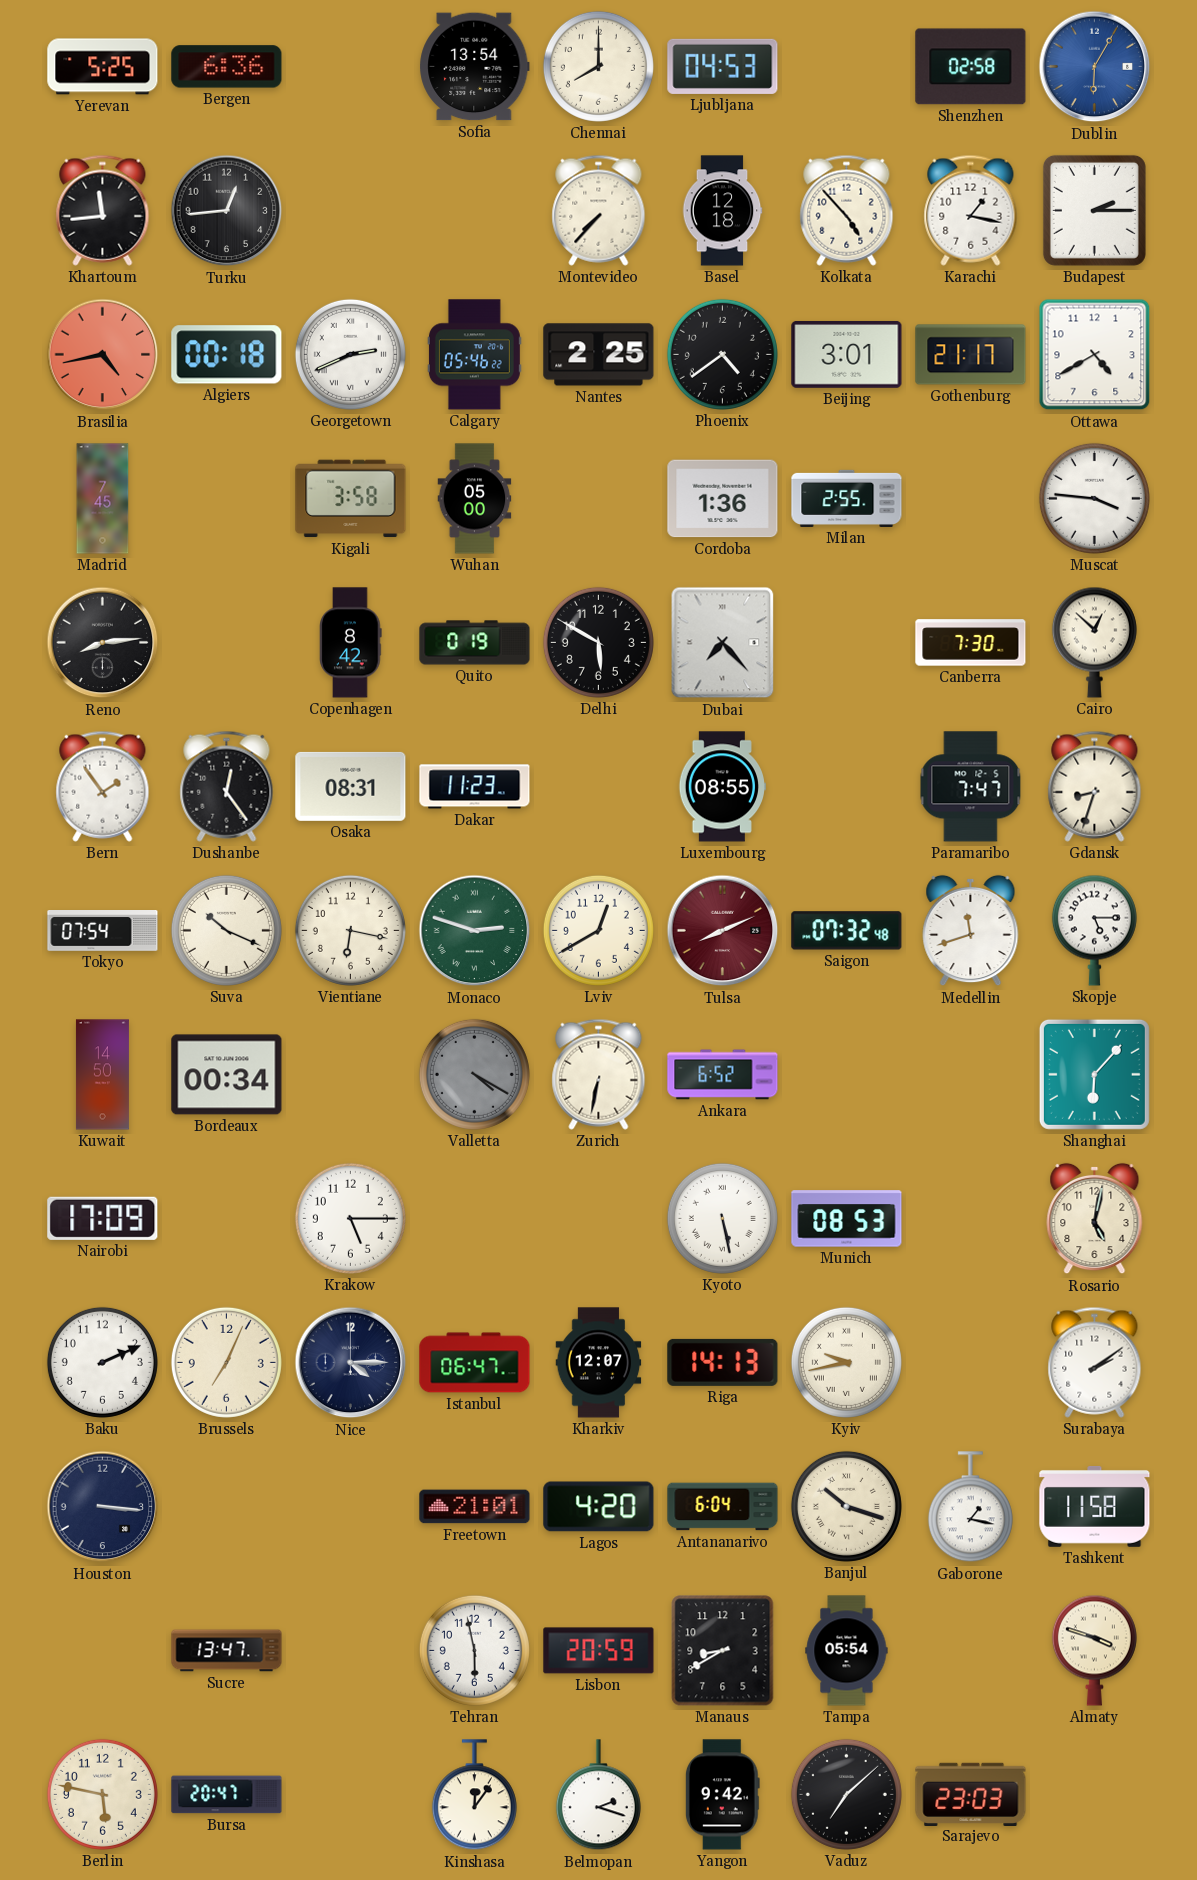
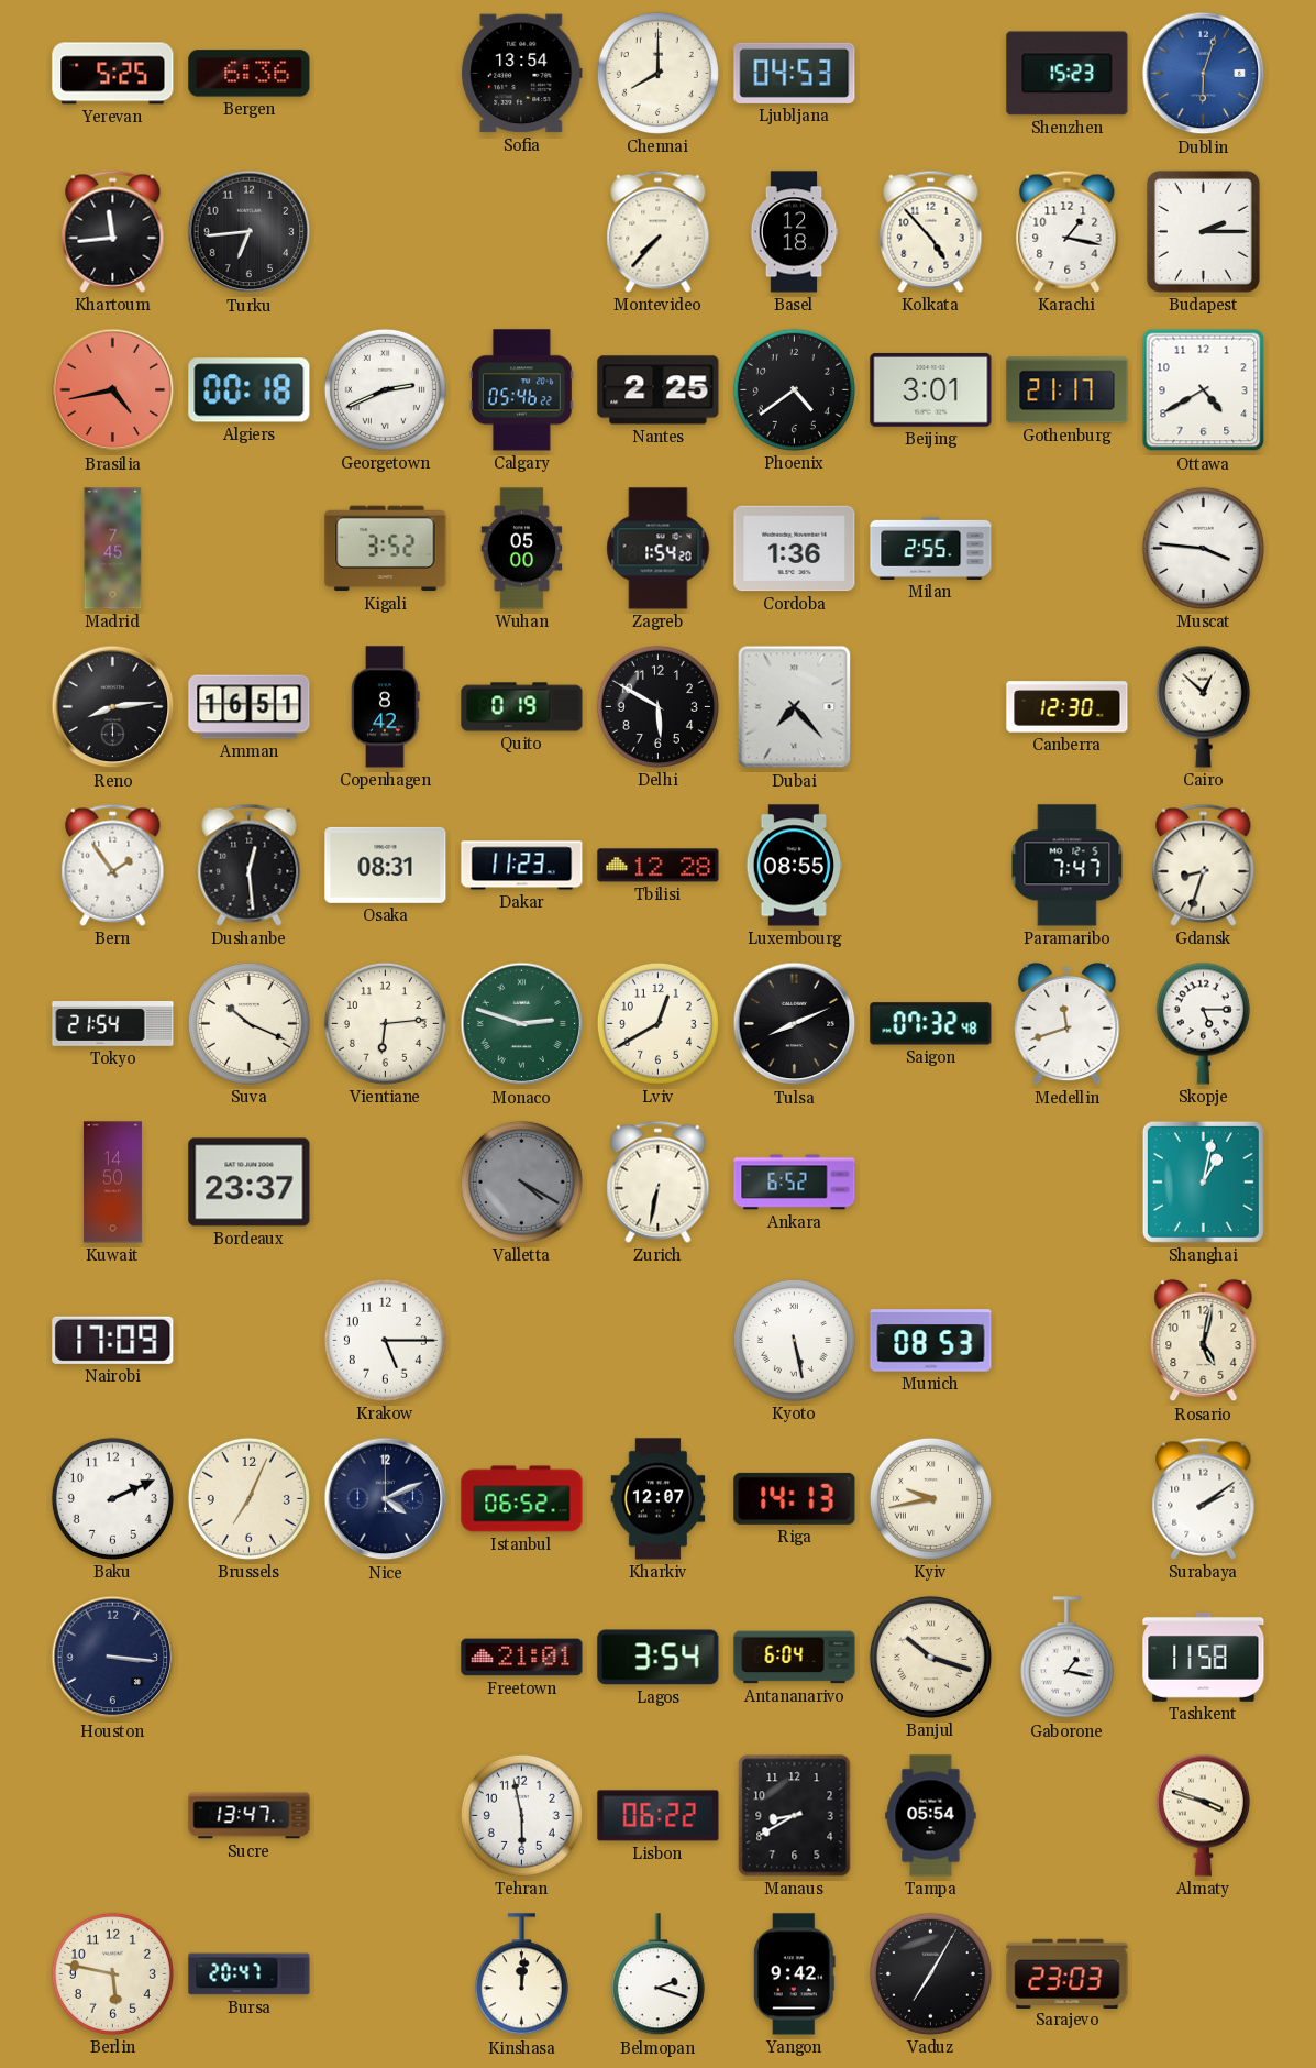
Shenzhen: 02:58 -> 15:23
Dublin: 6:05 -> 6:03
Turku: 12:44 -> 6:44
Kigali: 3:58 -> 3:52
Zagreb: none -> 1:54
Amman: none -> 16:51
Canberra: 7:30 -> 12:30
Dushanbe: 12:24 -> 12:29
Tbilisi: none -> 12:28
Tokyo: 07:54 -> 21:54
Vientiane: 6:17 -> 6:14
Tulsa dial: burgundy -> black
Bordeaux: 00:34 -> 23:37
Shanghai: 6:07 -> 1:02
Nice: 4:15 -> 4:11
Istanbul: 06:47 -> 06:52
Lagos: 4:20 -> 3:54
Lisbon: 20:59 -> 06:22
Kinshasa: 12:06 -> 12:01
Vaduz: 7:08 -> 7:05
